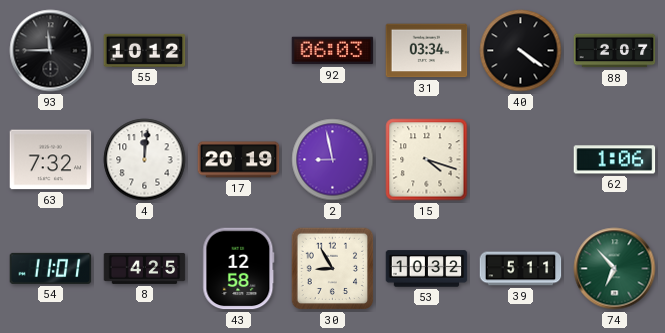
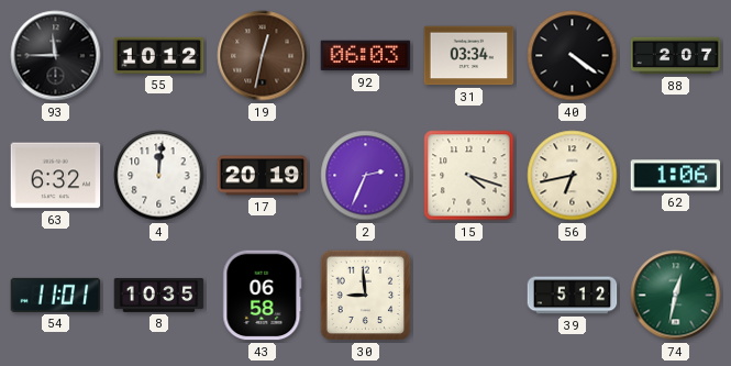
19: none -> 12:32
63: 7:32 -> 6:32
2: 8:58 -> 2:34
56: none -> 6:43
8: 4:25 -> 10:35
43: 12:58 -> 06:58
30: 8:55 -> 8:59
53: 10:32 -> none
39: 5:11 -> 5:12
74: 6:53 -> 12:32
